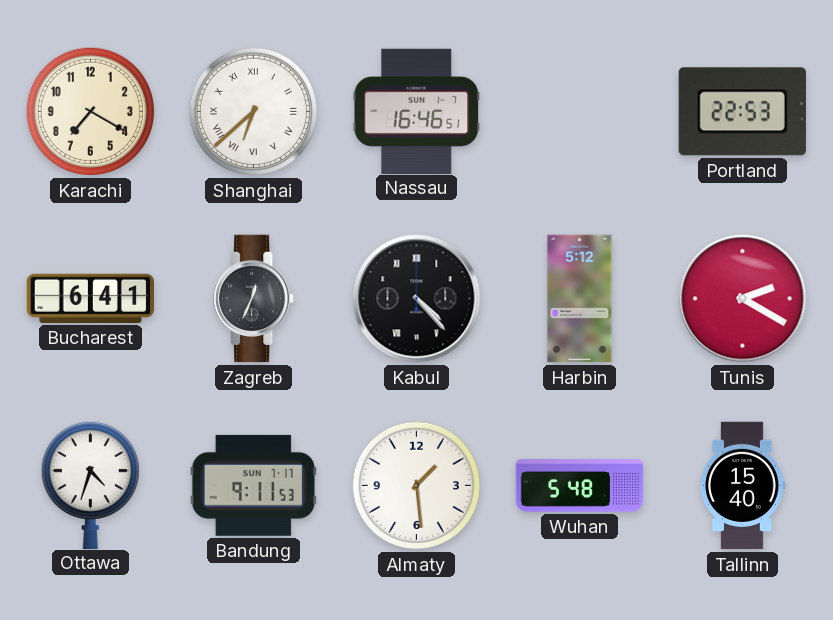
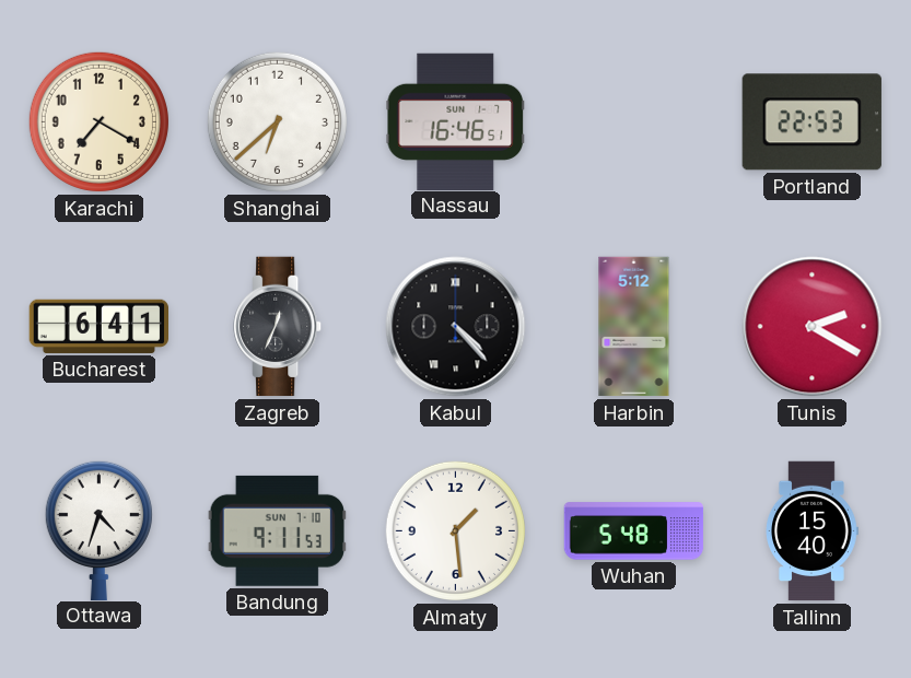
Shanghai numerals: Roman -> Arabic
Bandung date: SUN 7-17 -> SUN 7-10
